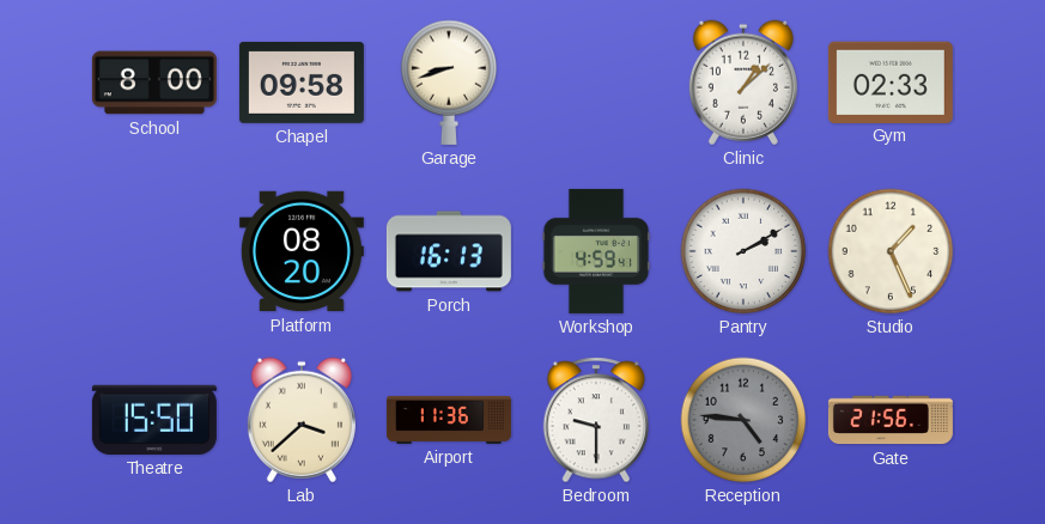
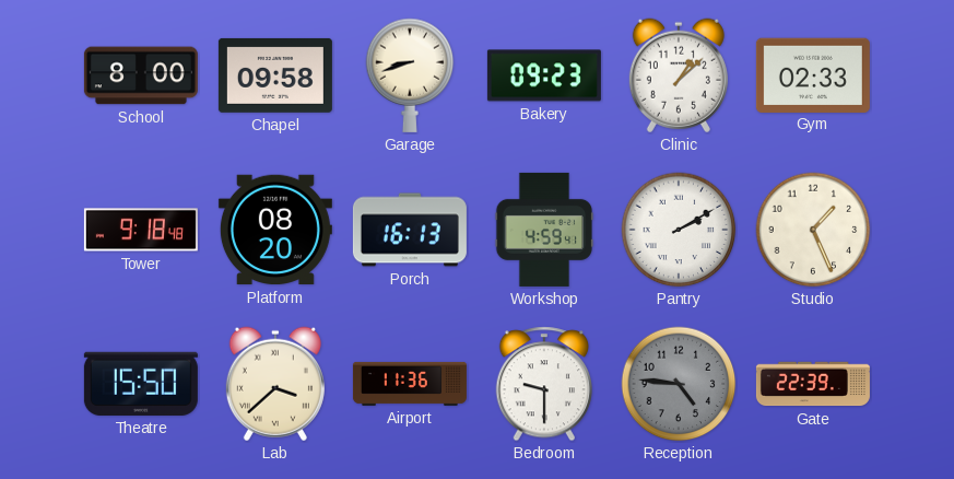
Bakery: none -> 09:23
Tower: none -> 9:18
Gate: 21:56 -> 22:39
